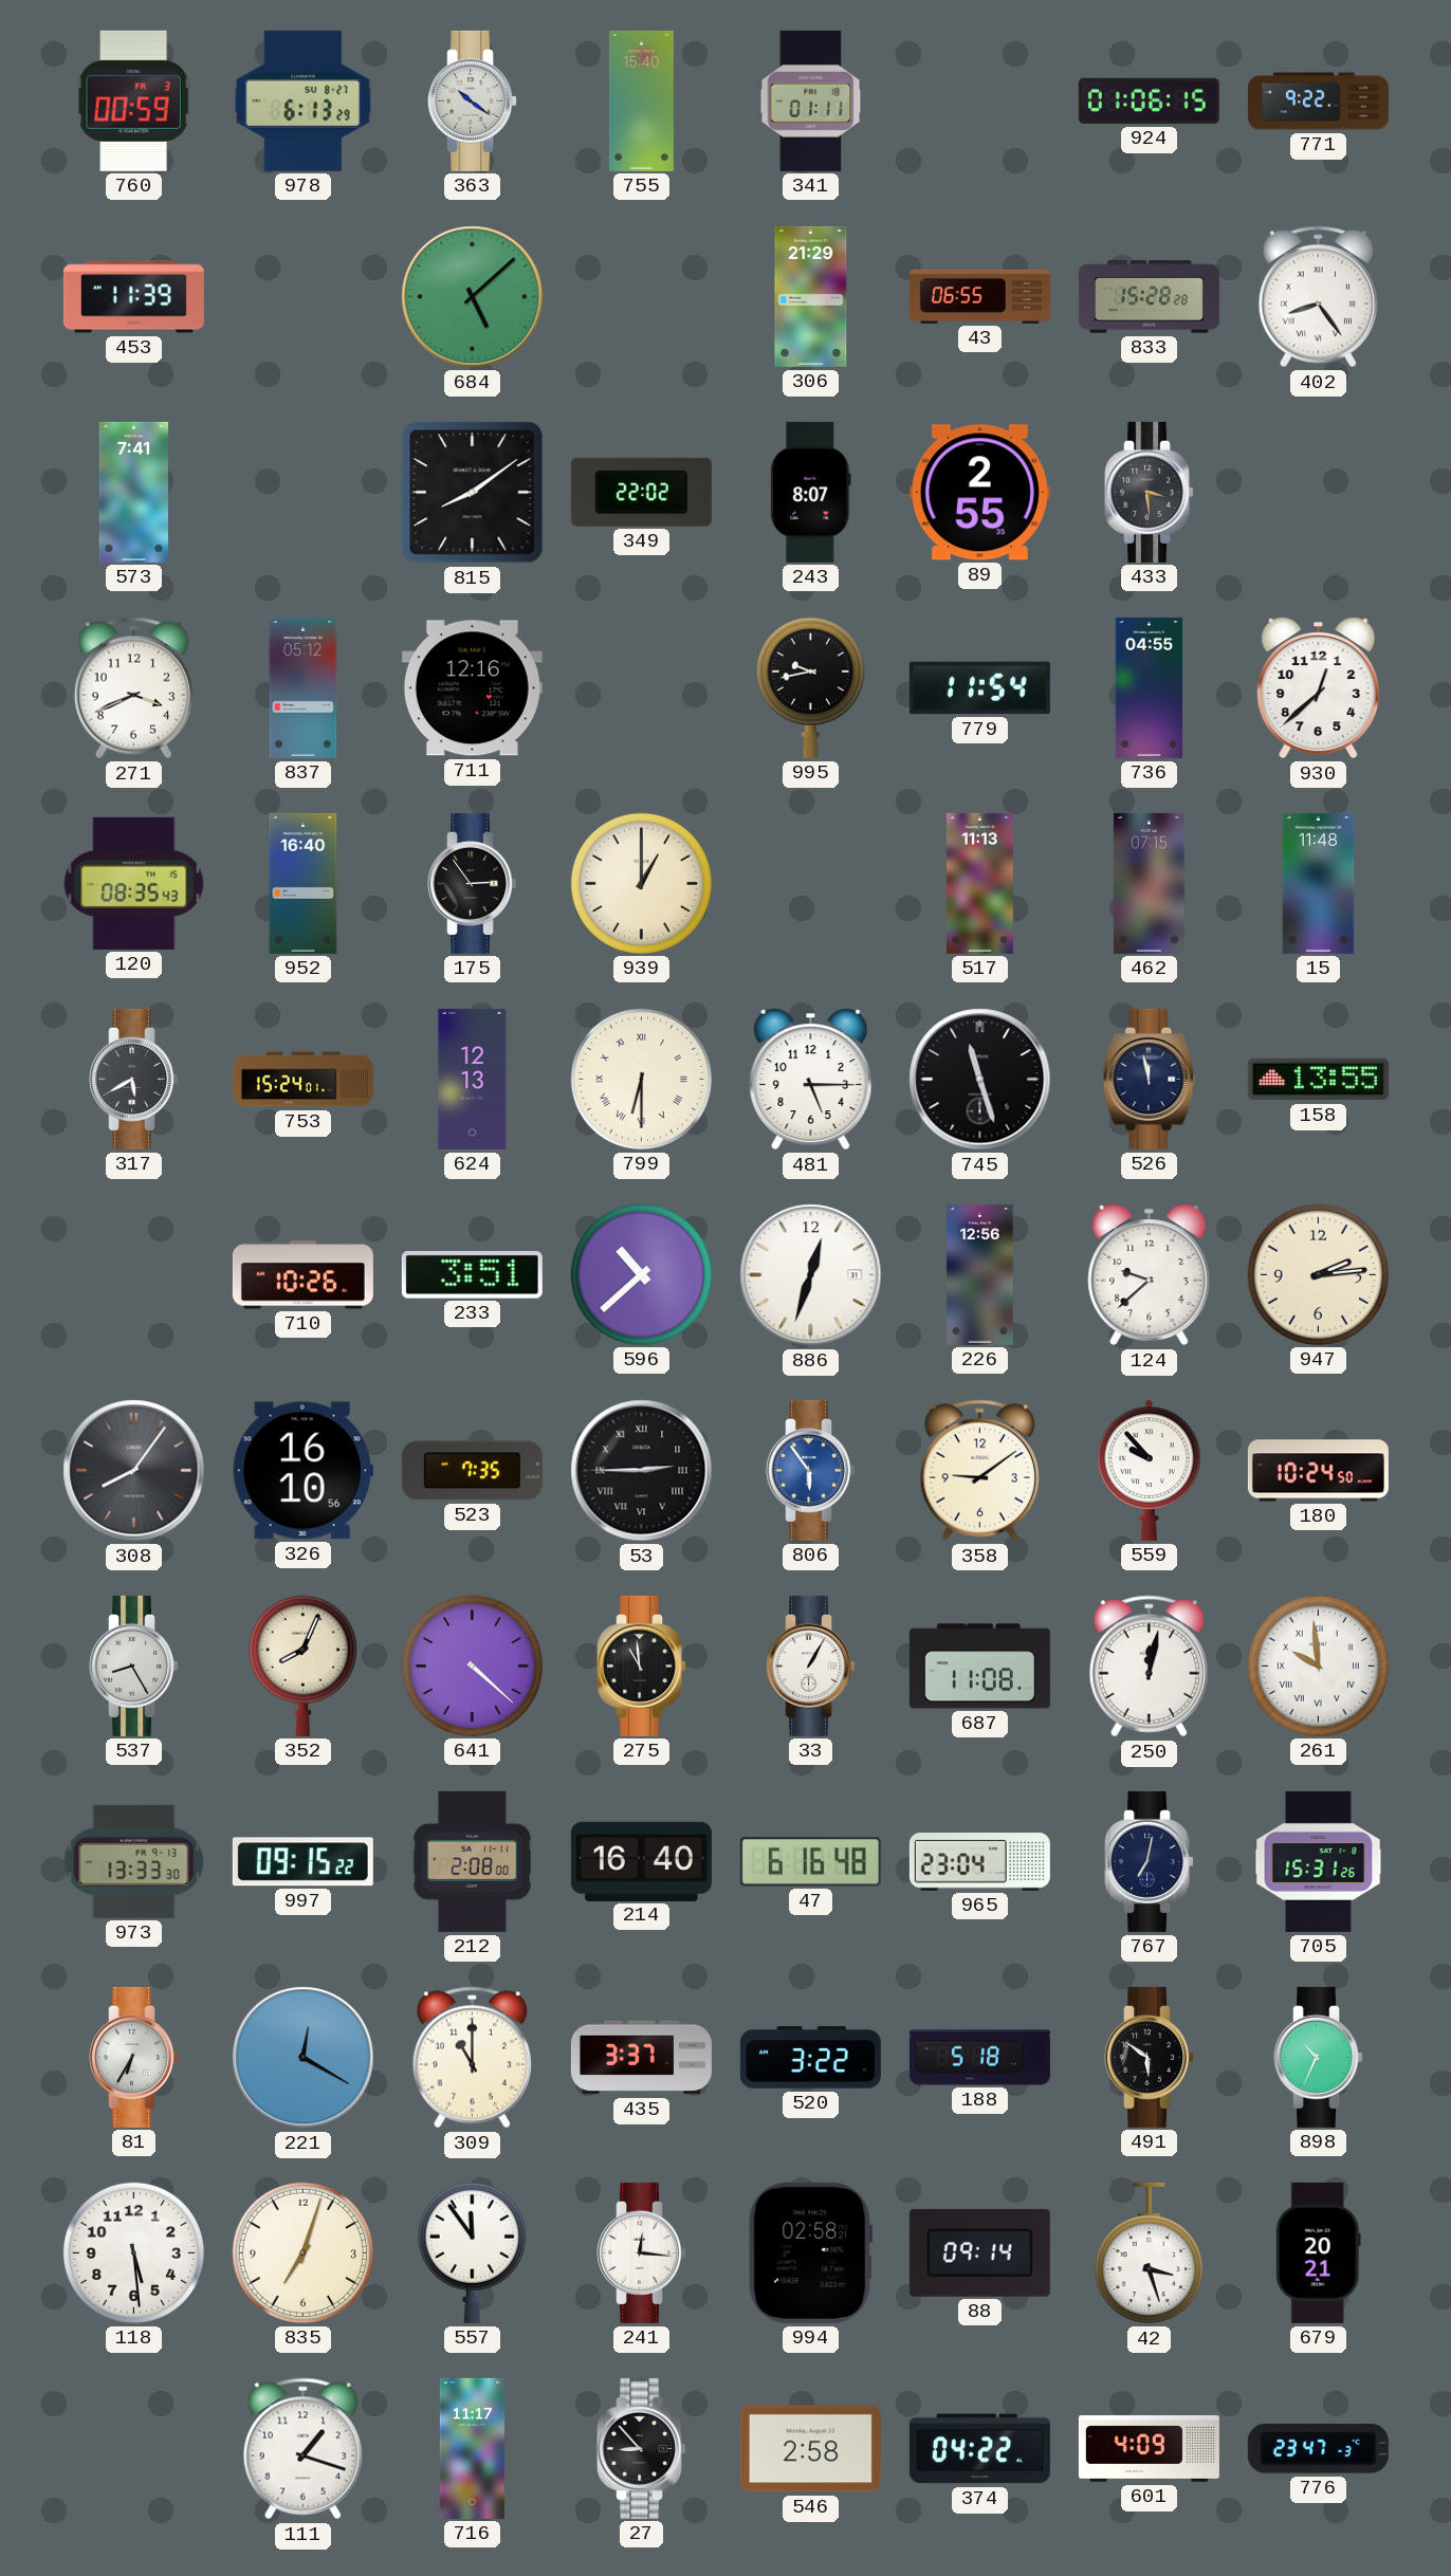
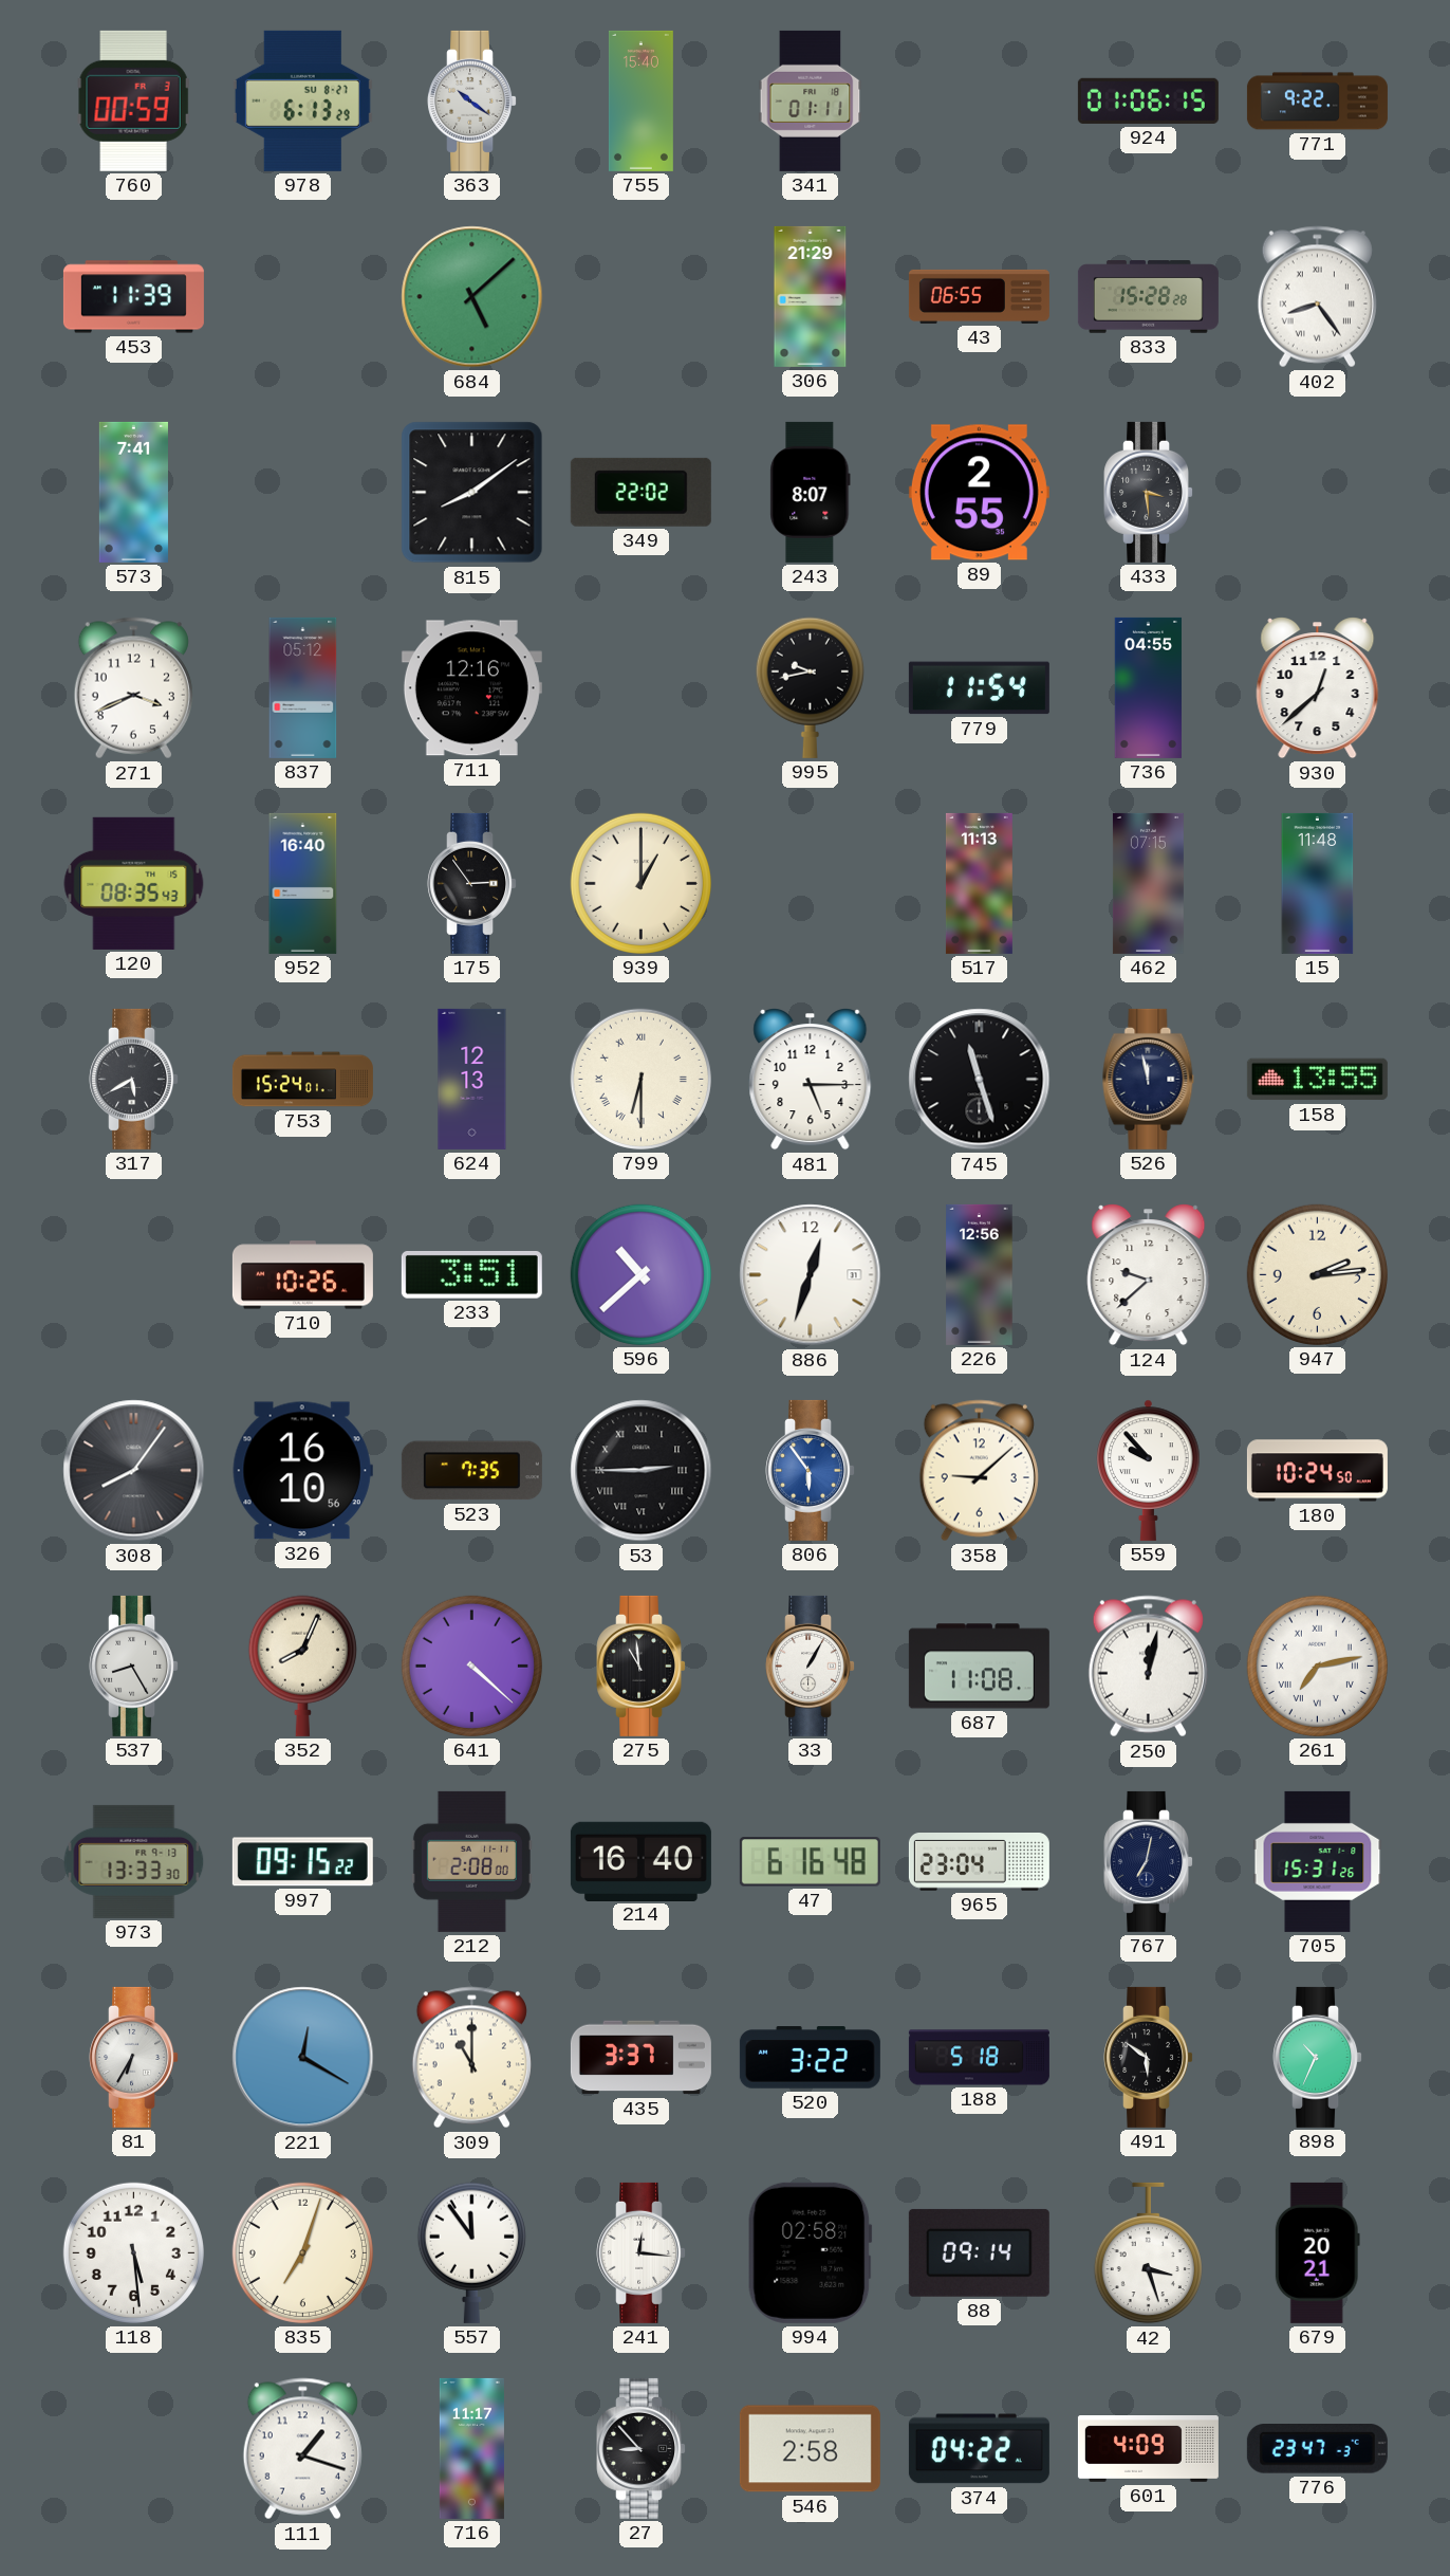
358: 9:09 -> 9:08
261: 9:59 -> 7:13
